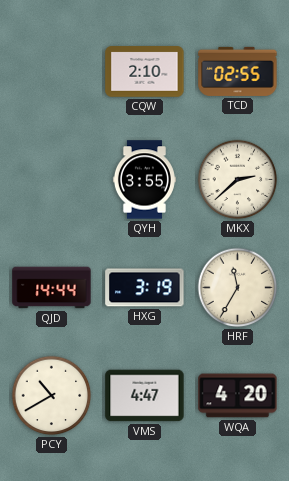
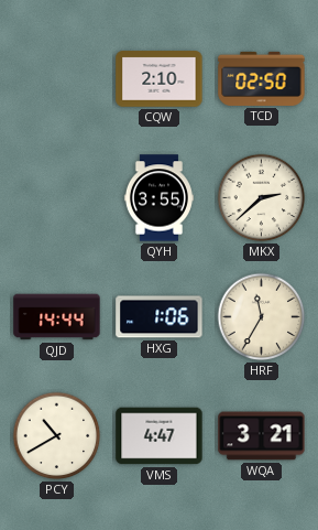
TCD: 02:55 -> 02:50
HXG: 3:19 -> 1:06
WQA: 4:20 -> 3:21
